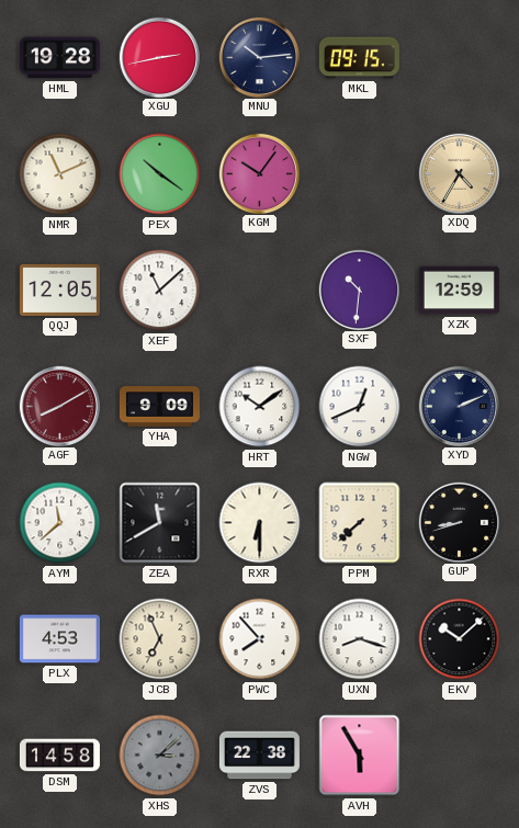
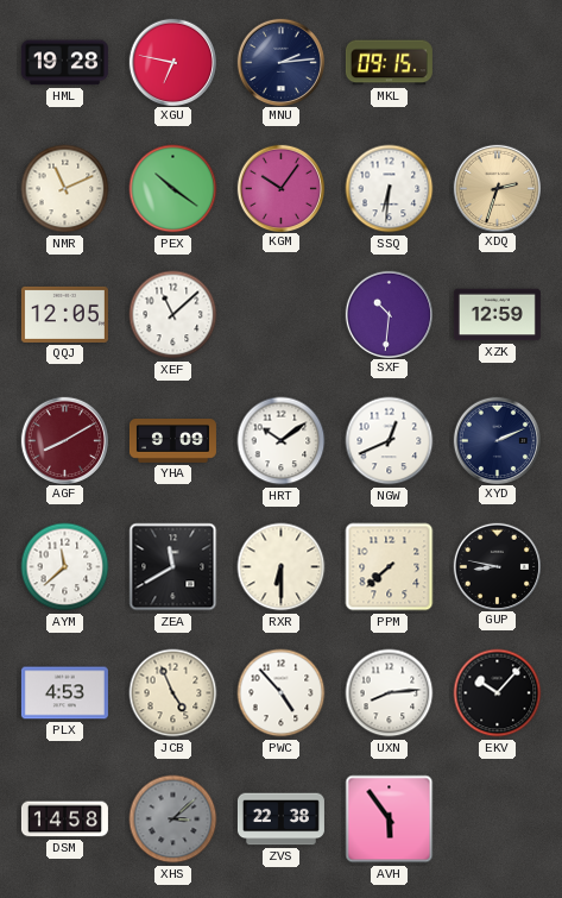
XGU: 2:43 -> 6:47
MNU: 10:14 -> 2:14
SSQ: none -> 6:31
XDQ: 4:35 -> 2:33
GUP: 8:42 -> 8:47
JCB: 6:56 -> 4:56
PWC: 7:53 -> 4:53
UXN: 8:18 -> 8:14
EKV: 10:08 -> 10:07
AVH: 5:55 -> 5:54
